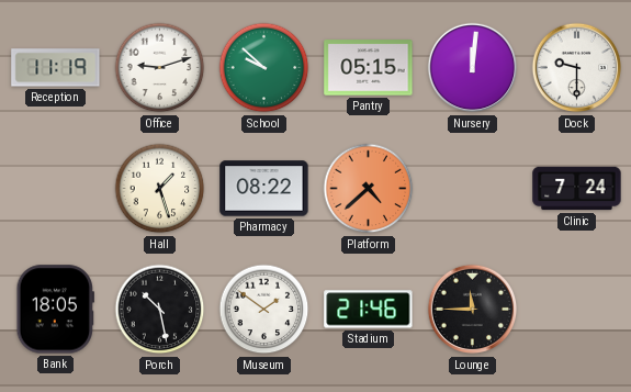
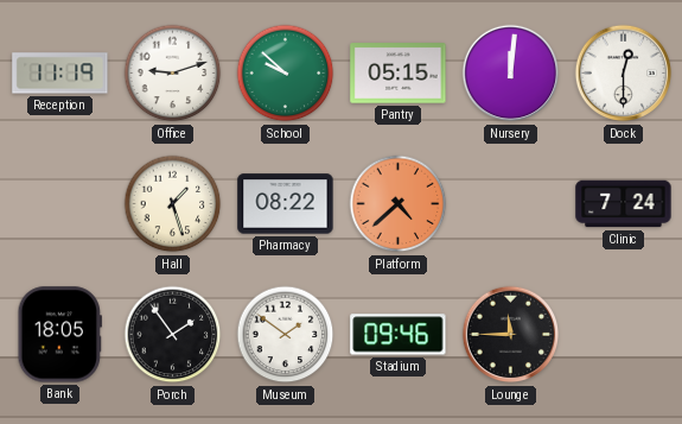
Dock: 9:30 -> 12:30
Porch: 10:28 -> 1:54
Stadium: 21:46 -> 09:46
